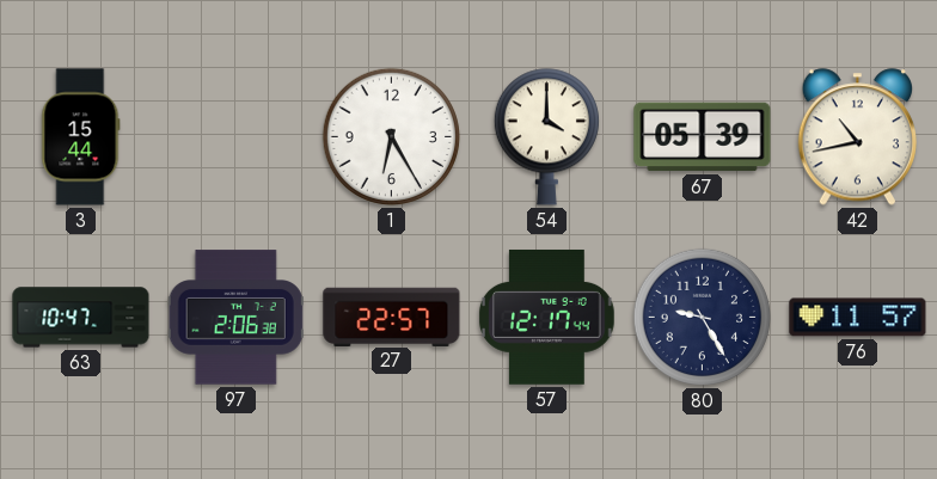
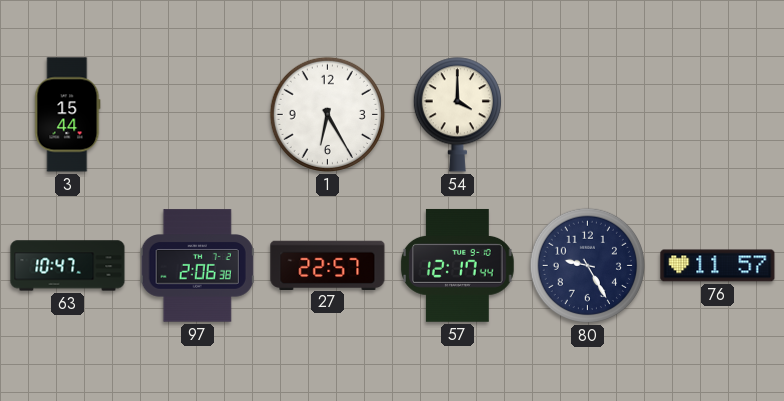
67: 05:39 -> none
42: 10:43 -> none
